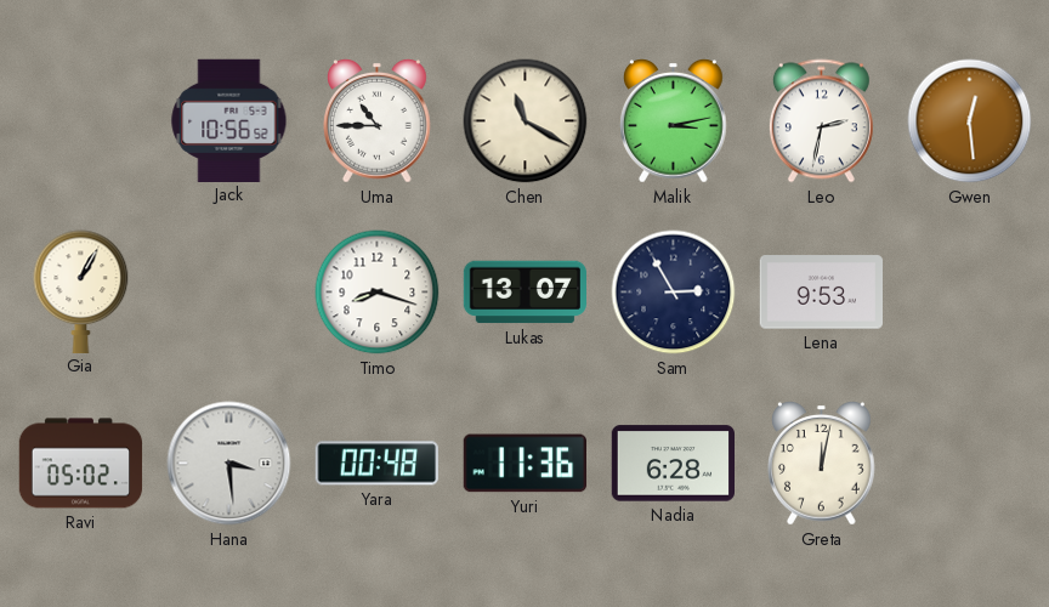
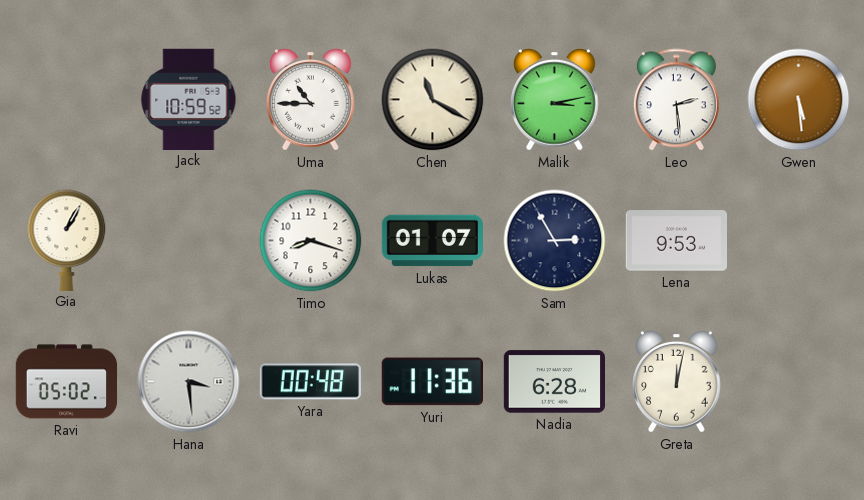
Jack: 10:56 -> 10:59
Leo: 2:32 -> 2:29
Gwen: 12:29 -> 5:29
Lukas: 13:07 -> 01:07
